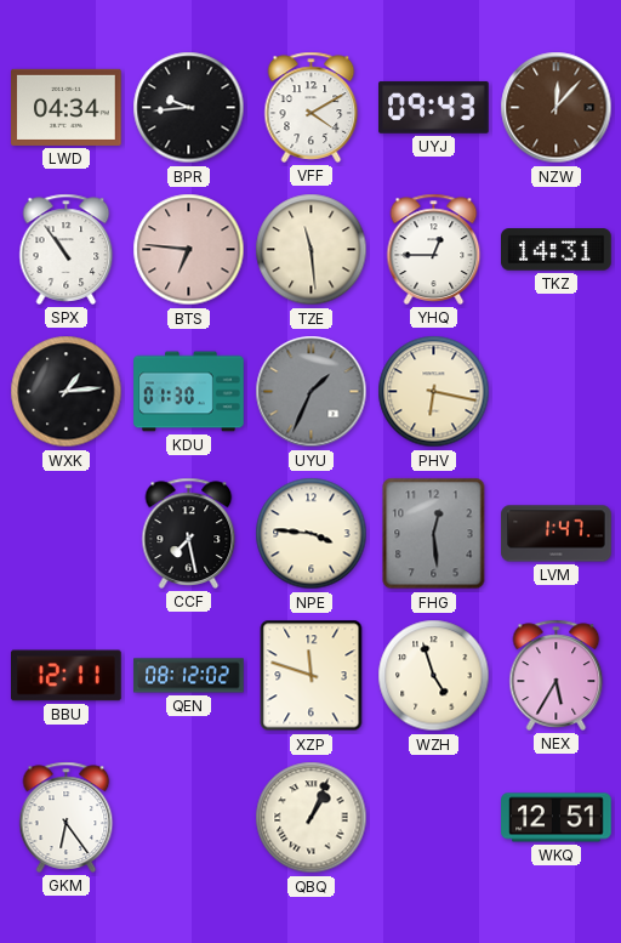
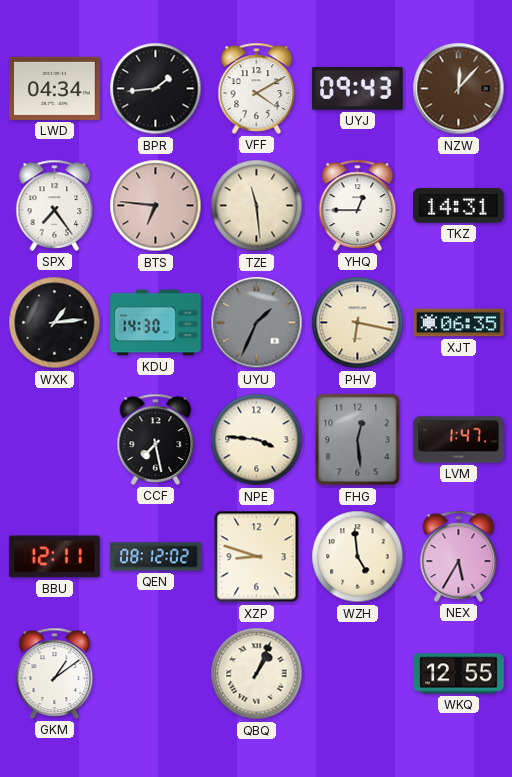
BPR: 9:44 -> 1:44
SPX: 10:54 -> 7:24
KDU: 01:30 -> 14:30
XJT: none -> 06:35
XZP: 11:48 -> 8:48
WZH: 4:57 -> 4:59
GKM: 6:24 -> 1:09
WKQ: 12:51 -> 12:55
